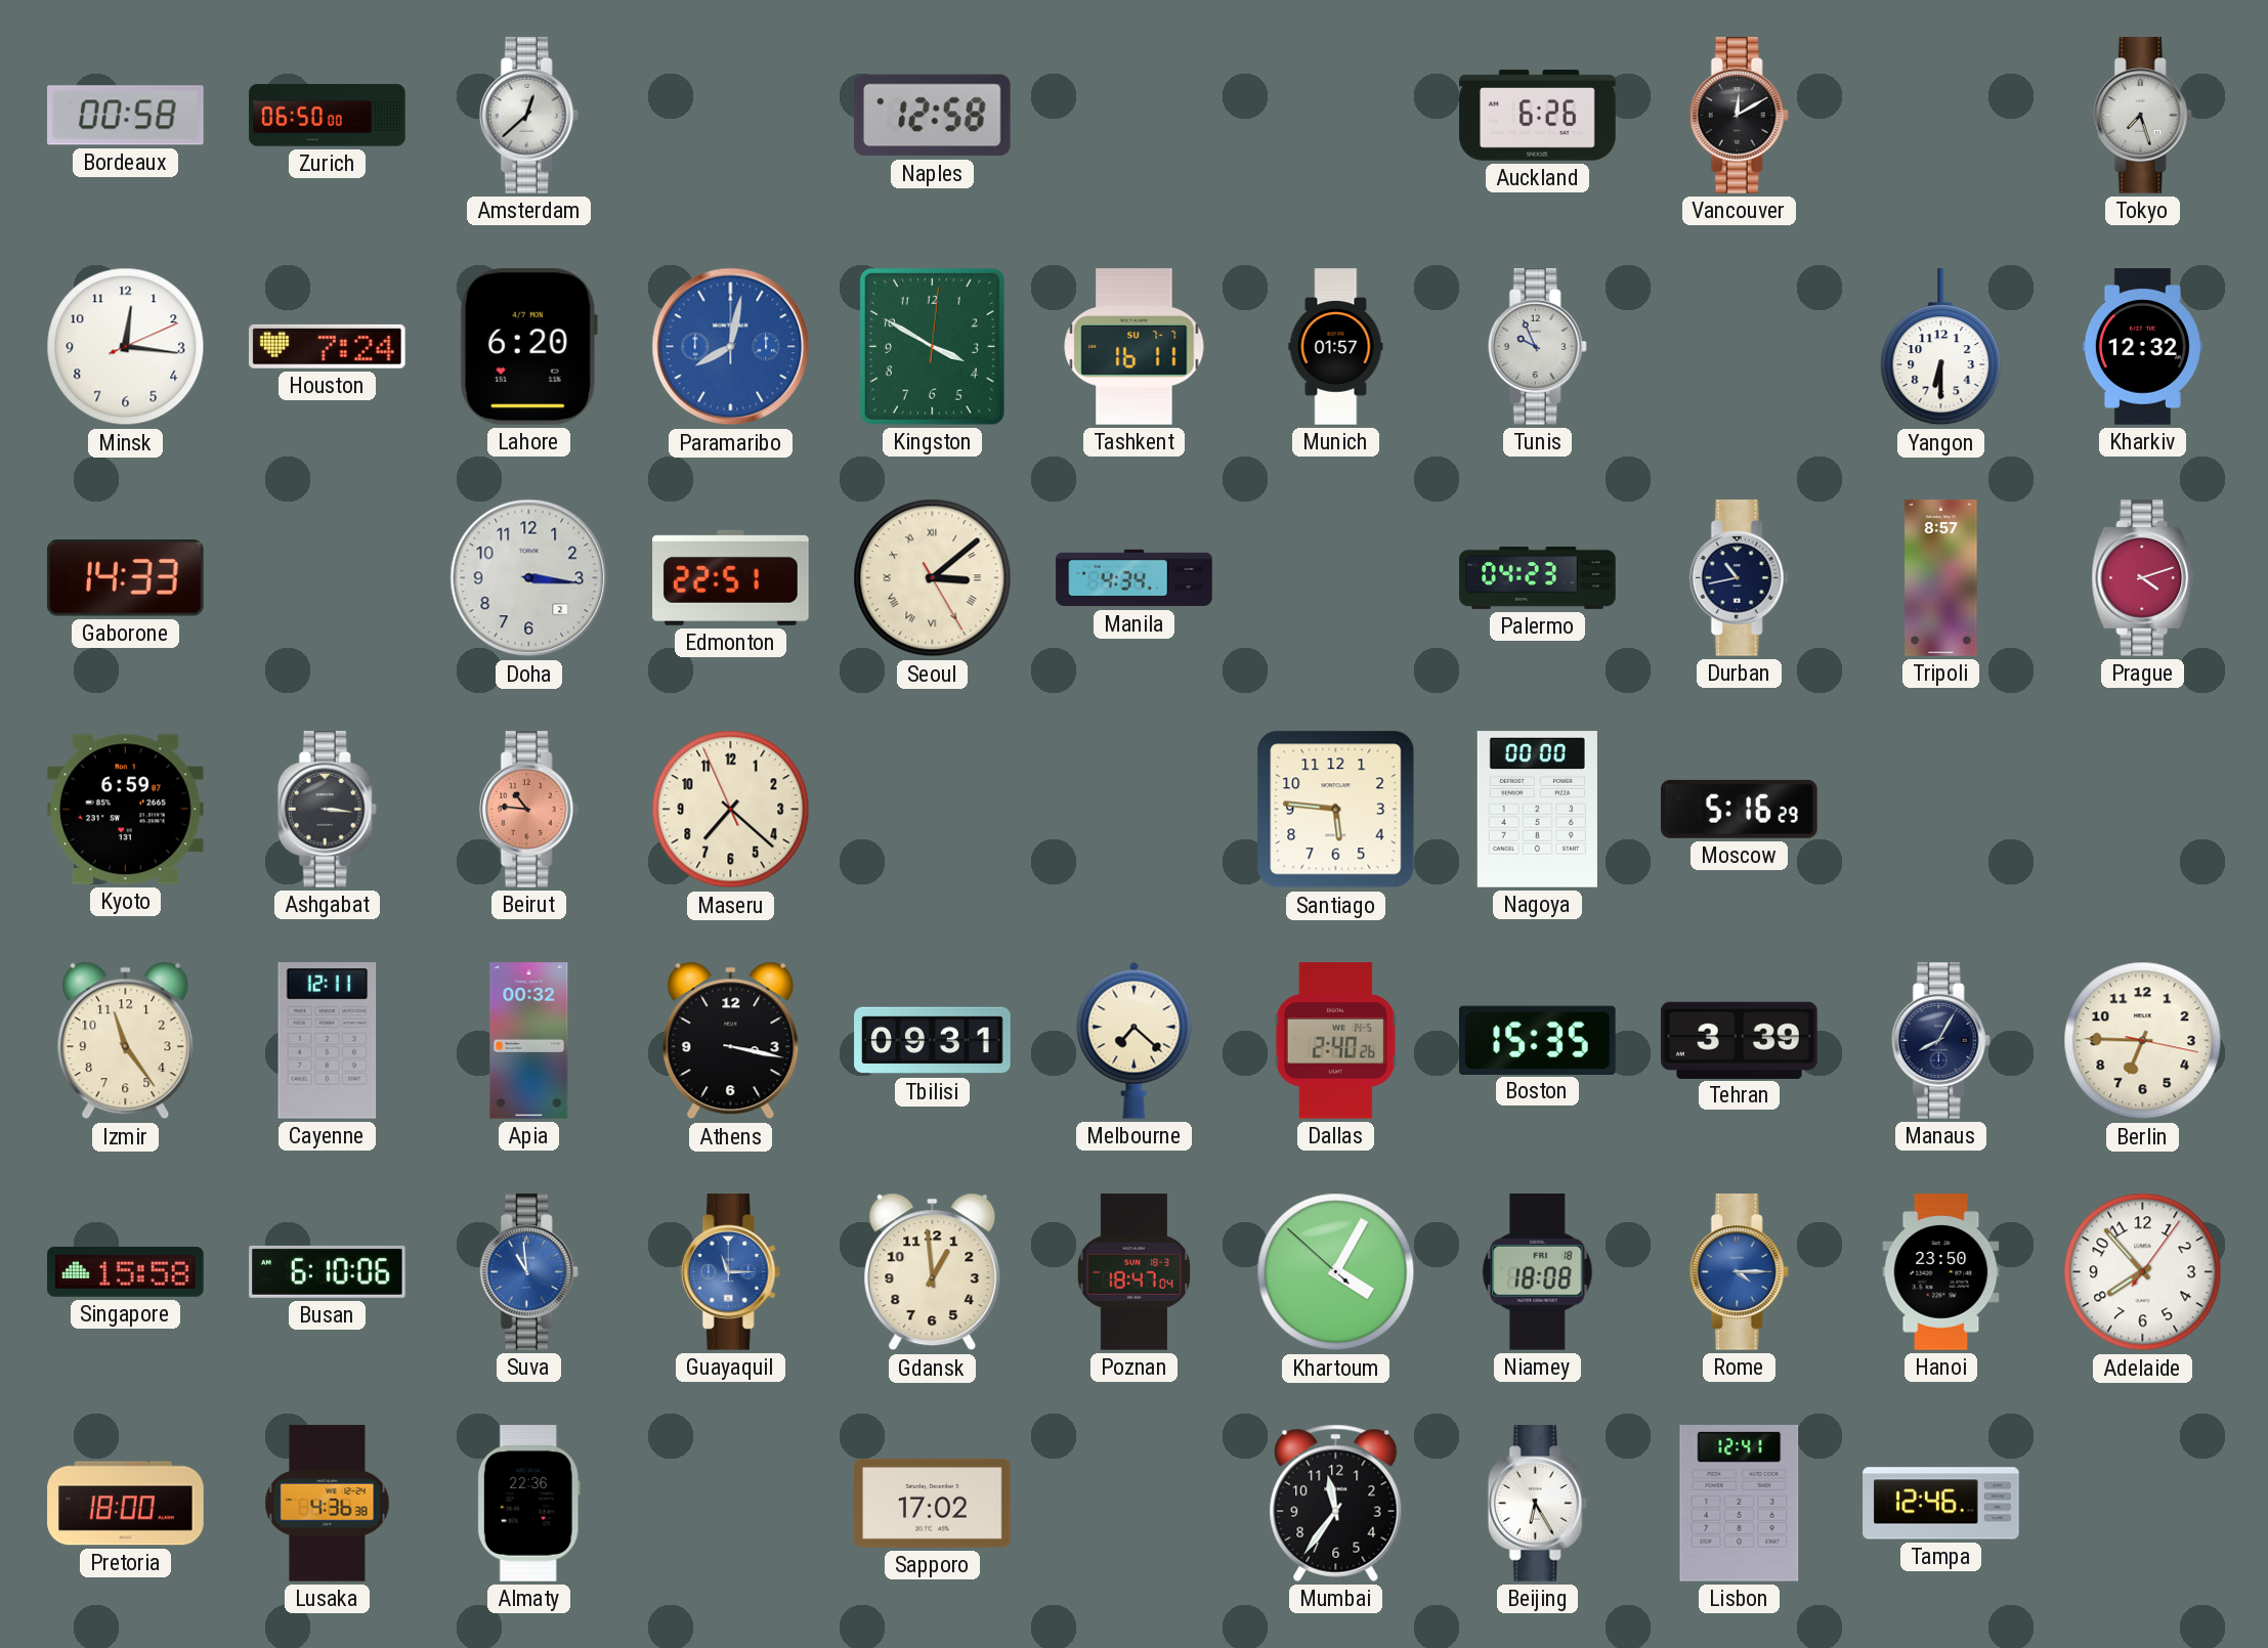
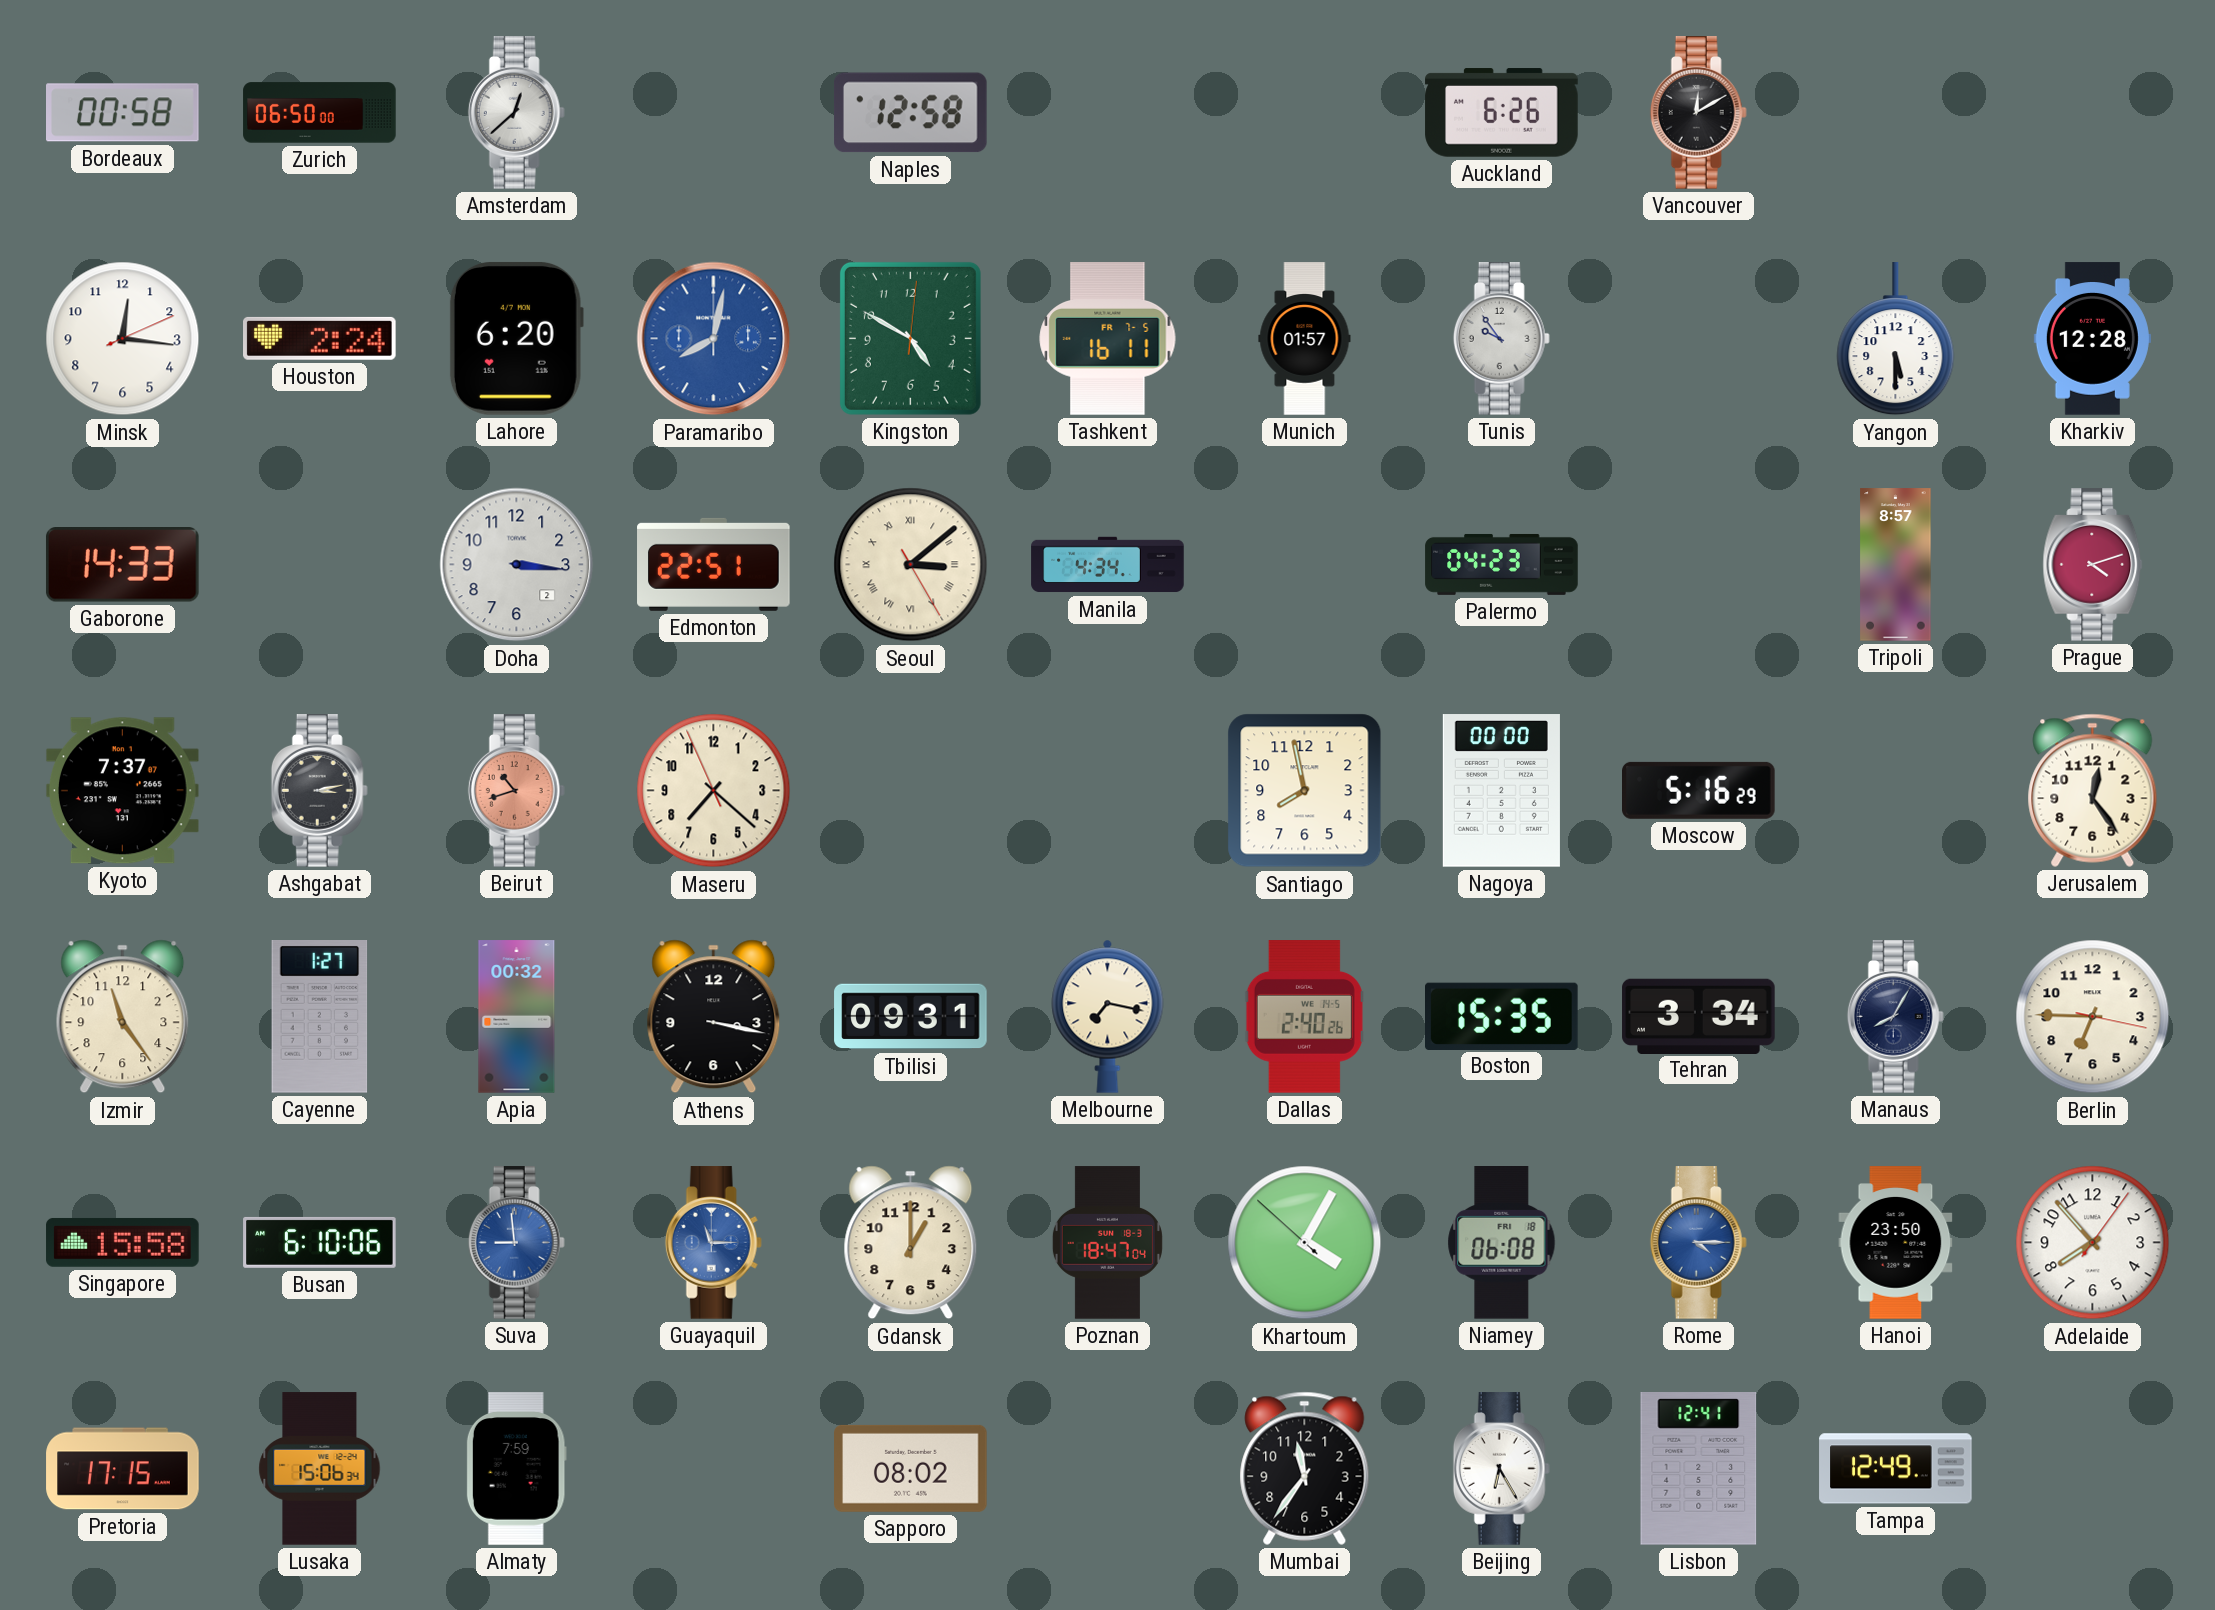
Tokyo: 7:27 -> none
Houston: 7:24 -> 2:24
Kingston: 3:50 -> 4:50
Tashkent date: SU 7-7 -> FR 7-5
Tunis: 9:56 -> 9:54
Yangon: 6:30 -> 5:30
Kharkiv: 12:32 -> 12:28
Durban: 10:43 -> none
Kyoto: 6:59 -> 7:37
Ashgabat: 3:16 -> 3:13
Beirut: 10:46 -> 10:42
Santiago: 5:46 -> 7:58
Jerusalem: none -> 12:24
Cayenne: 12:11 -> 1:27
Melbourne: 7:22 -> 7:17
Tehran: 3:39 -> 3:34
Suva: 10:59 -> 8:59
Gdansk: 12:59 -> 1:00
Niamey: 18:08 -> 06:08
Pretoria: 18:00 -> 17:15
Lusaka: 4:36 -> 15:06
Almaty: 22:36 -> 7:59
Sapporo: 17:02 -> 08:02
Tampa: 12:46 -> 12:49
